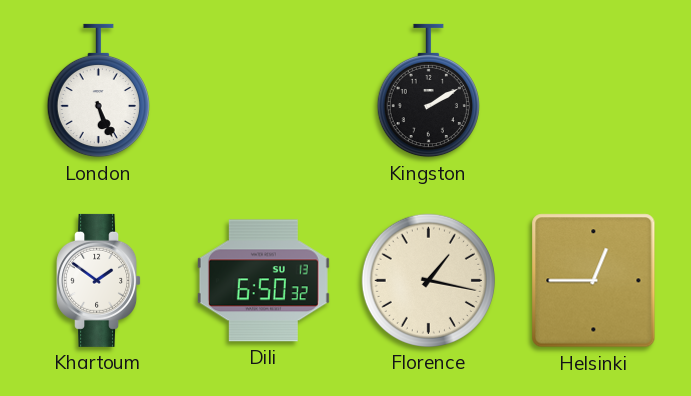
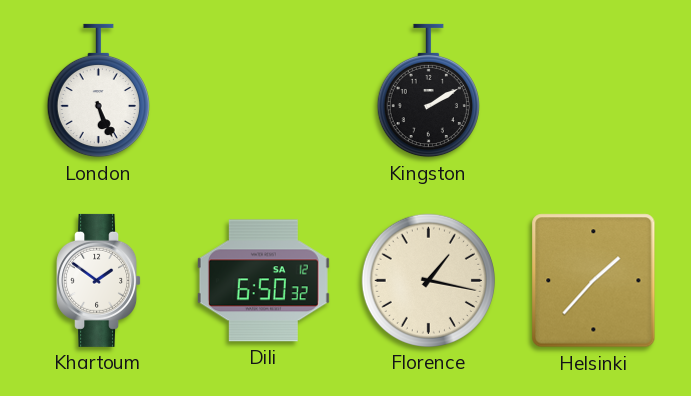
Dili date: SU 13 -> SA 12
Helsinki: 12:45 -> 1:37
